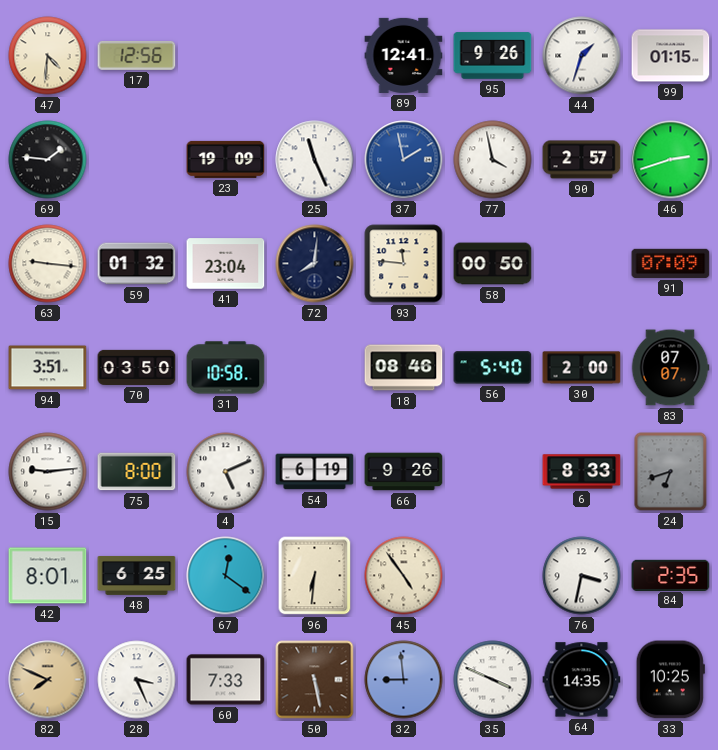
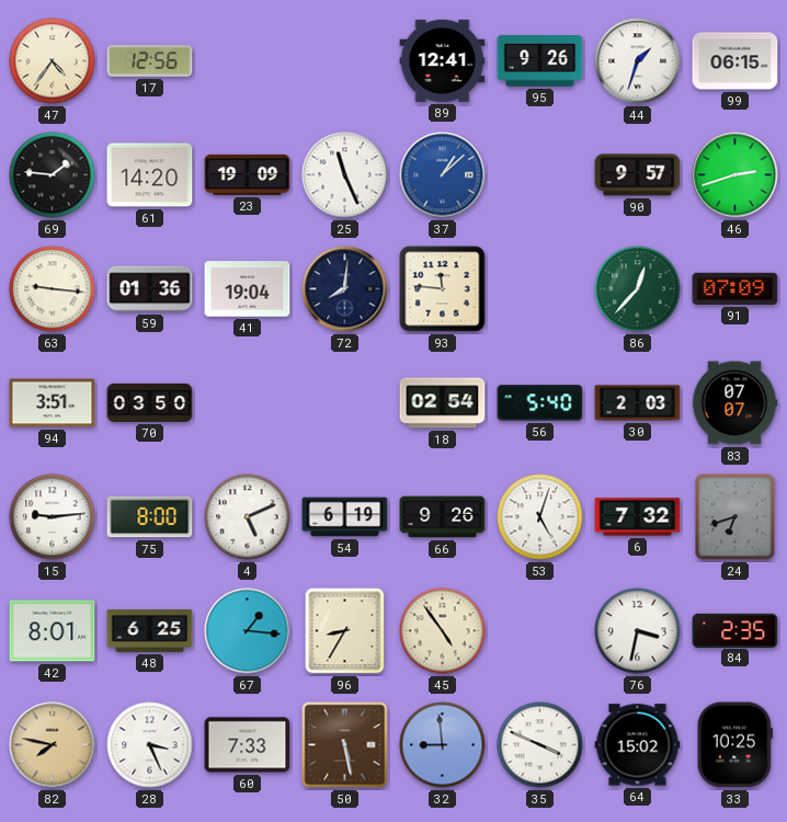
47: 4:31 -> 4:36
99: 01:15 -> 06:15
61: none -> 14:20
37: 1:58 -> 1:08
77: 3:58 -> none
90: 2:57 -> 9:57
59: 01:32 -> 01:36
41: 23:04 -> 19:04
58: 00:50 -> none
86: none -> 12:37
31: 10:58 -> none
18: 08:46 -> 02:54
30: 2:00 -> 2:03
53: none -> 5:03
6: 8:33 -> 7:32
67: 12:21 -> 1:16
96: 6:31 -> 8:35
82: 7:49 -> 7:47
64: 14:35 -> 15:02
